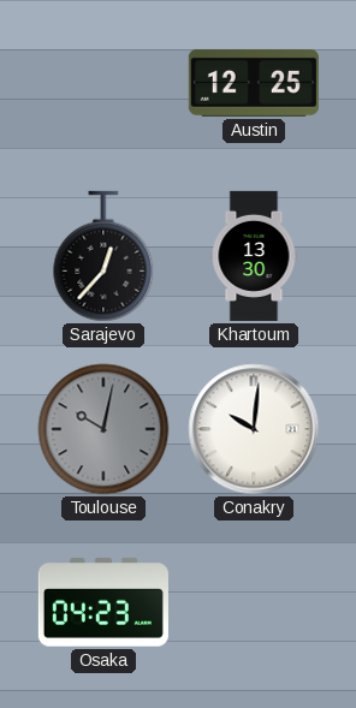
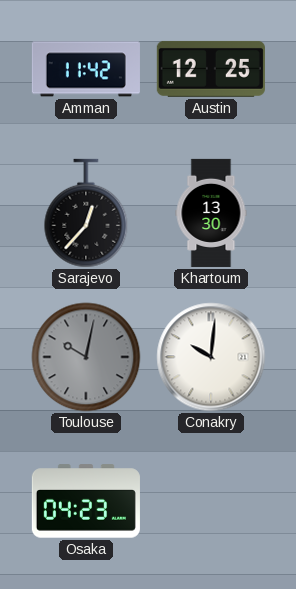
Amman: none -> 11:42
